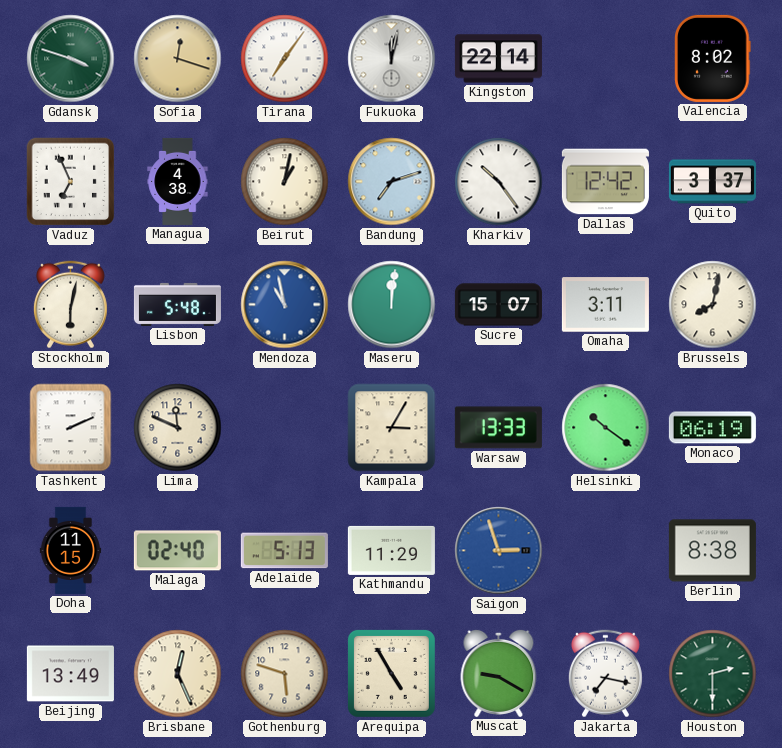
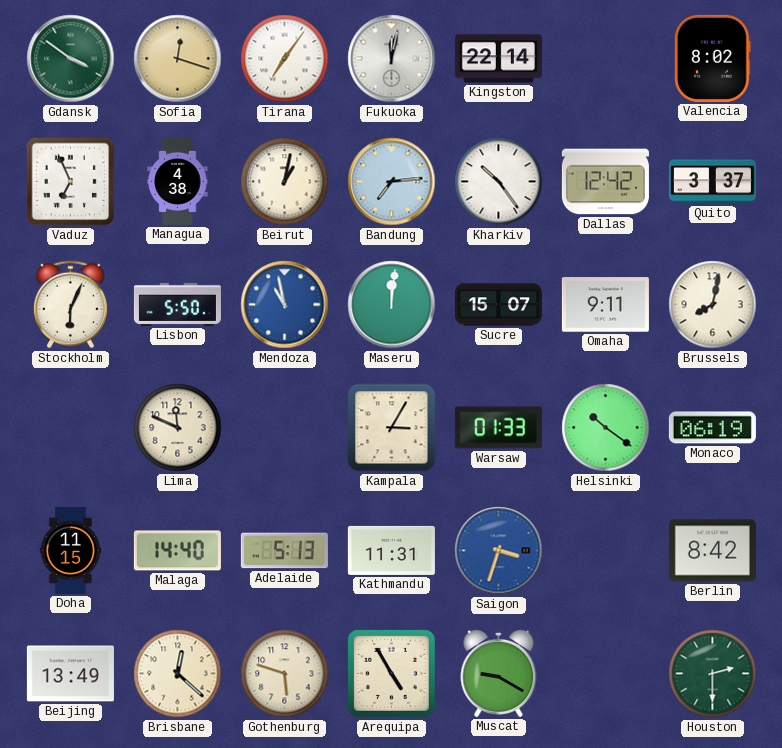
Gdansk: 3:48 -> 3:51
Bandung: 7:12 -> 7:14
Stockholm: 6:02 -> 6:04
Lisbon: 5:48 -> 5:50
Omaha: 3:11 -> 9:11
Tashkent: 2:11 -> none
Warsaw: 13:33 -> 01:33
Malaga: 02:40 -> 14:40
Kathmandu: 11:29 -> 11:31
Saigon: 2:57 -> 3:33
Berlin: 8:38 -> 8:42
Brisbane: 12:26 -> 12:22
Jakarta: 7:17 -> none
